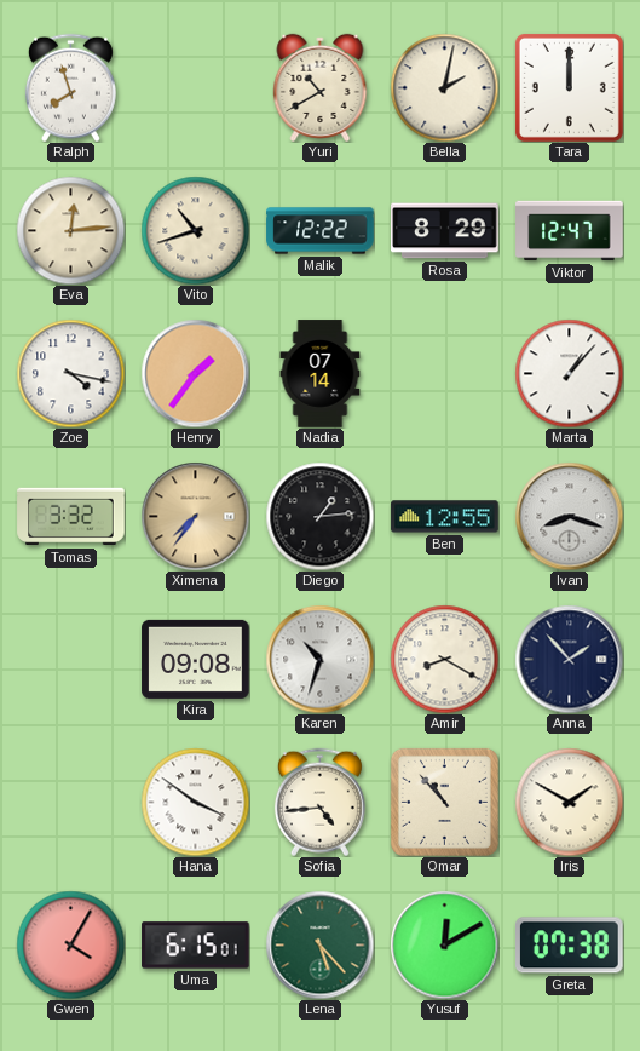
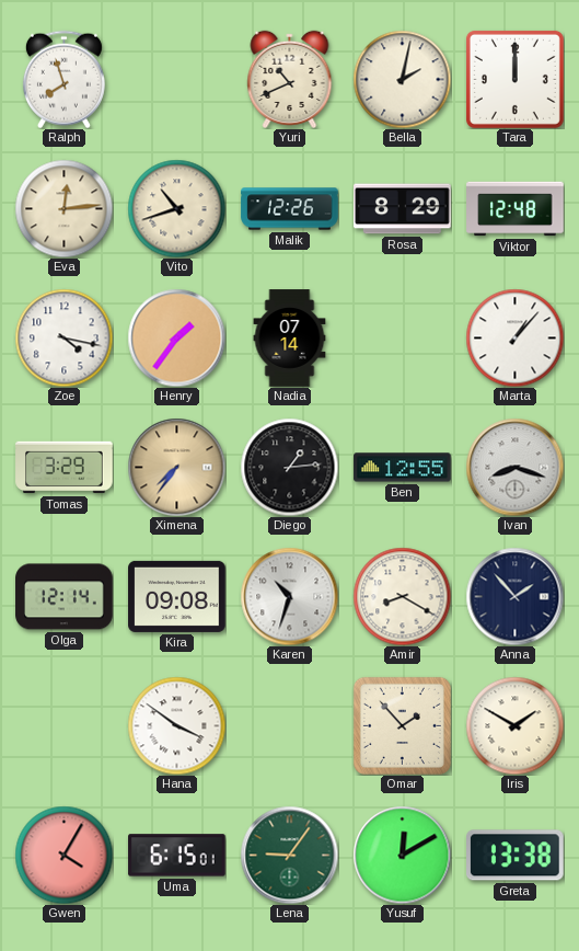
Yuri: 10:40 -> 10:41
Malik: 12:22 -> 12:26
Viktor: 12:47 -> 12:48
Tomas: 3:32 -> 3:29
Olga: none -> 12:14
Sofia: 4:44 -> none
Omar: 10:53 -> 1:53
Lena: 5:23 -> 9:06
Greta: 07:38 -> 13:38
